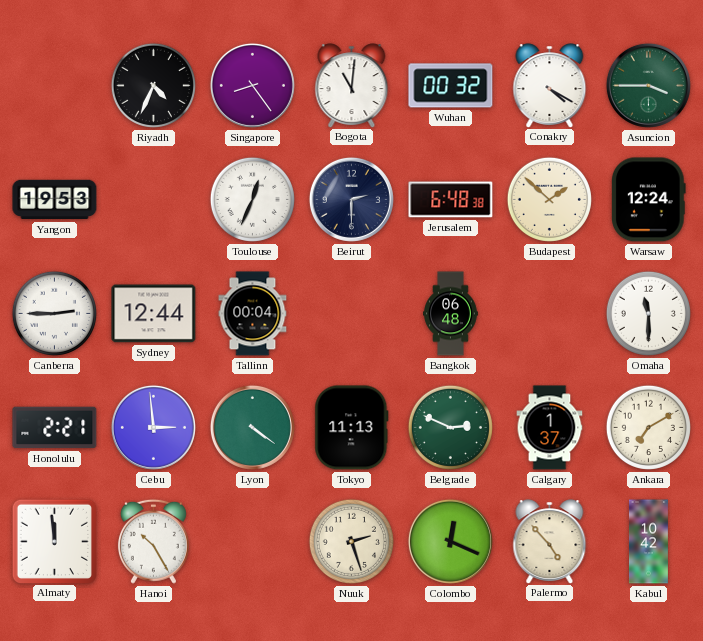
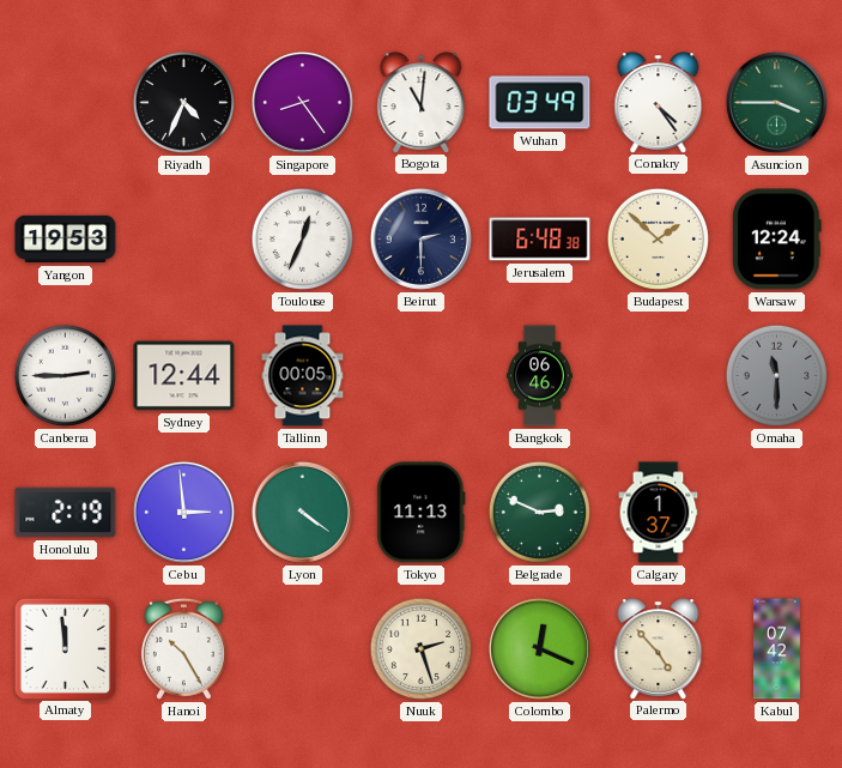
Wuhan: 00:32 -> 03:49
Conakry: 4:20 -> 4:24
Tallinn: 00:04 -> 00:05
Bangkok: 06:48 -> 06:46
Omaha dial: white -> grey
Honolulu: 2:21 -> 2:19
Ankara: 7:10 -> none
Kabul: 10:42 -> 07:42
